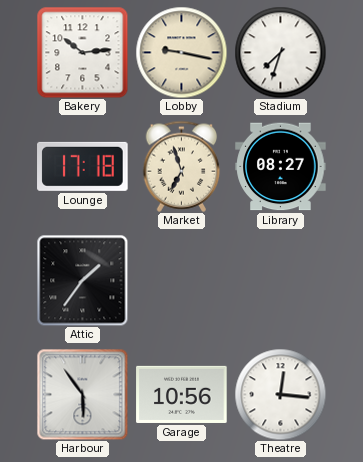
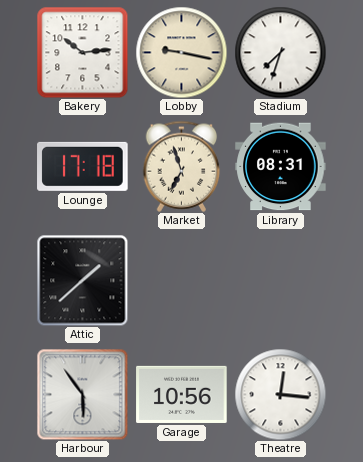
Library: 08:27 -> 08:31
Attic: 1:36 -> 1:38
